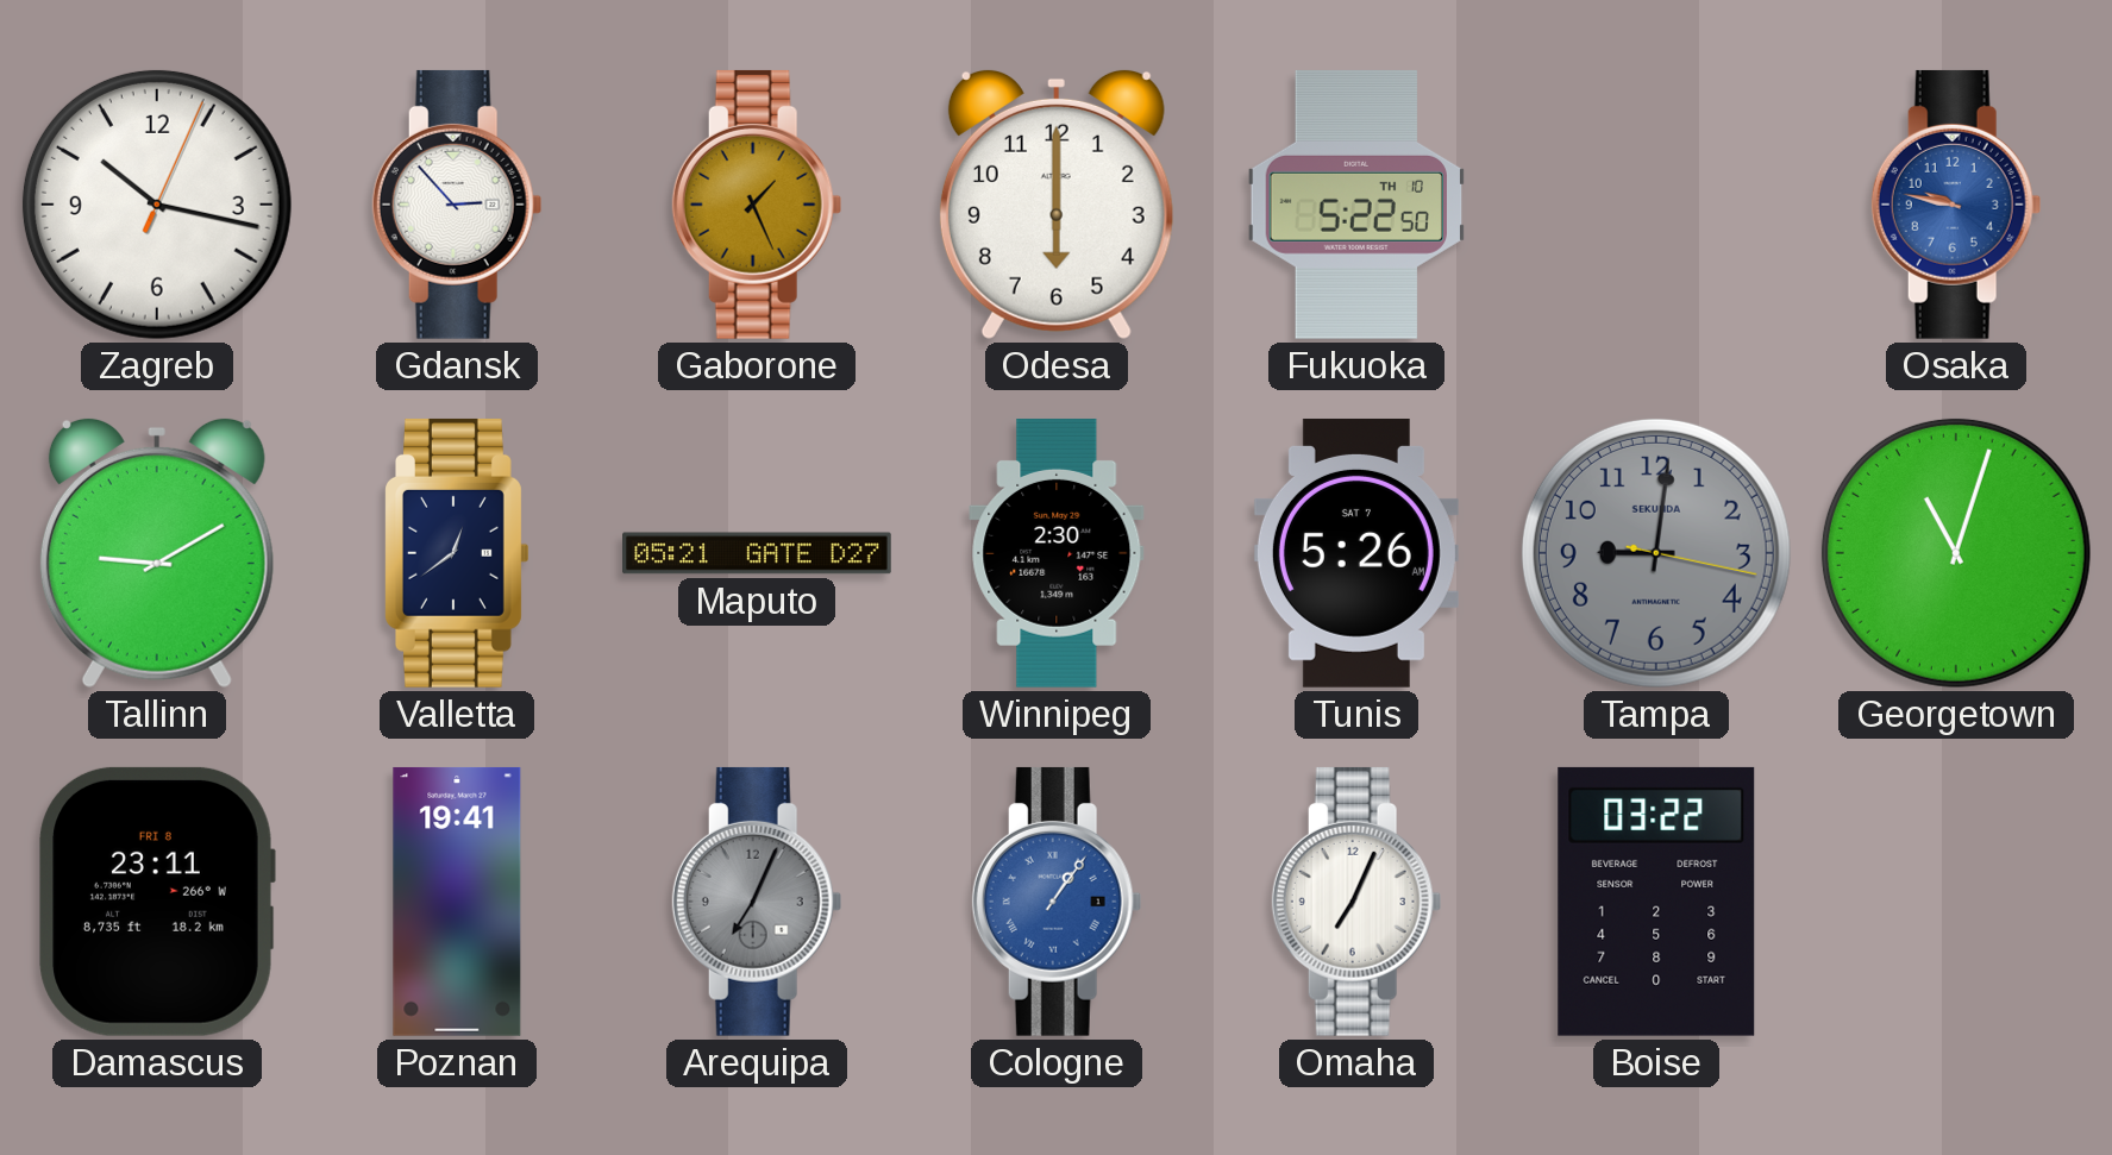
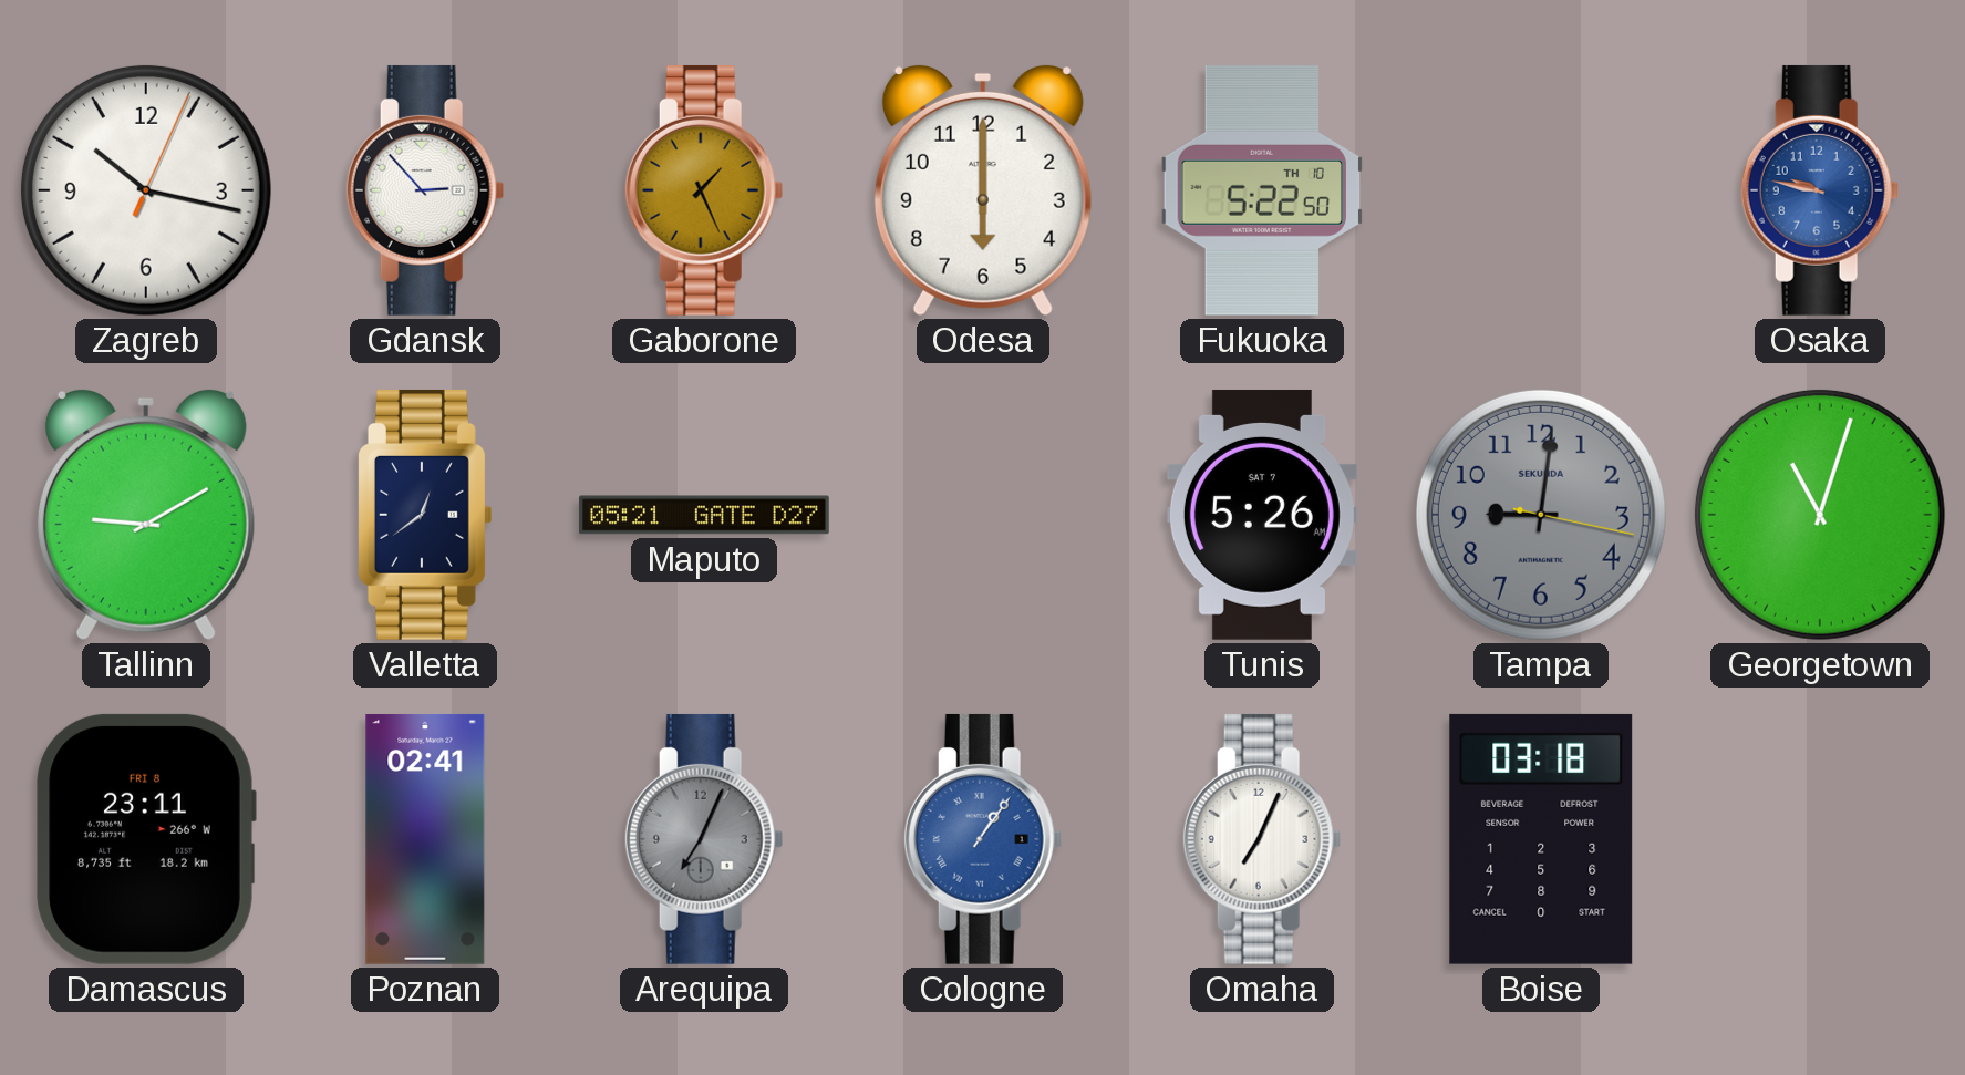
Winnipeg: 2:30 -> none
Poznan: 19:41 -> 02:41
Boise: 03:22 -> 03:18
